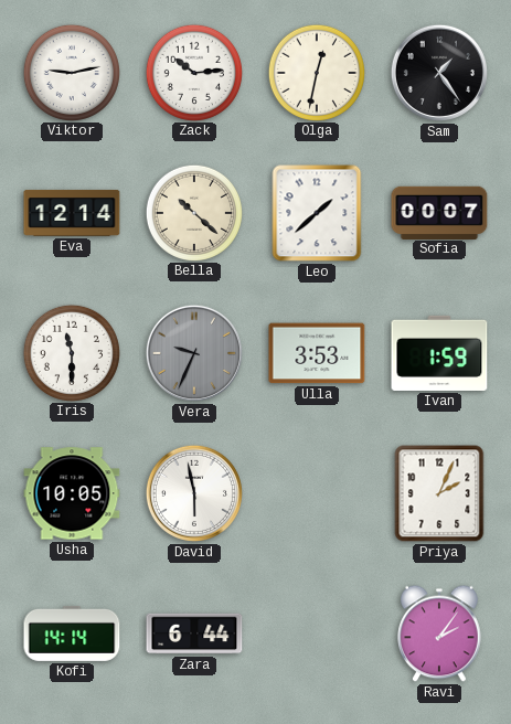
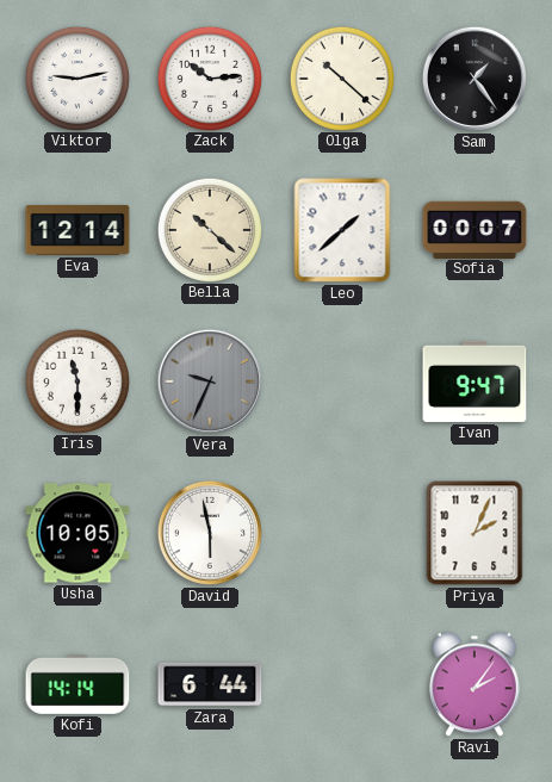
Olga: 12:32 -> 10:22
Ulla: 3:53 -> none
Ivan: 1:59 -> 9:47
